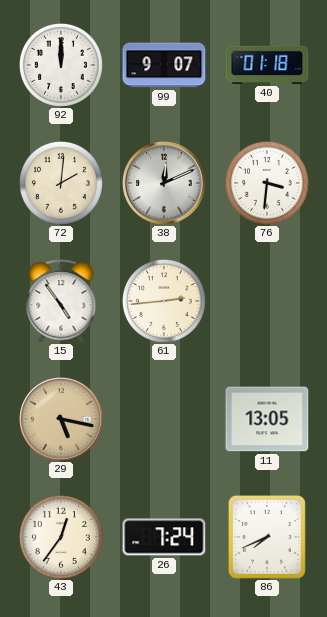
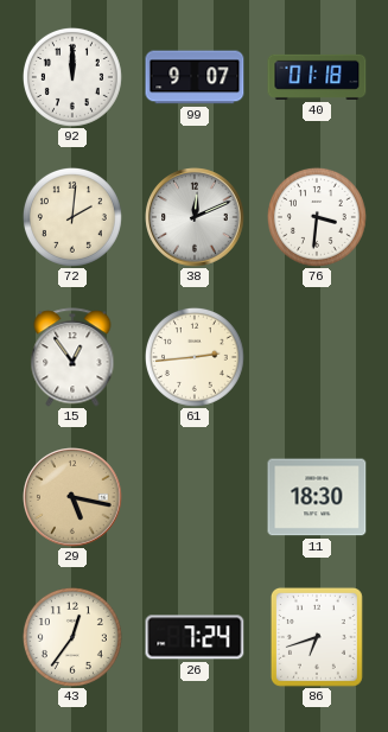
15: 4:54 -> 12:54
11: 13:05 -> 18:30
86: 7:41 -> 6:42
